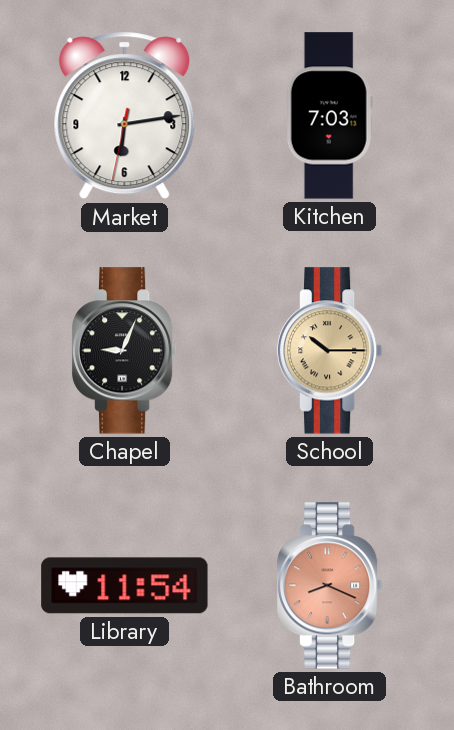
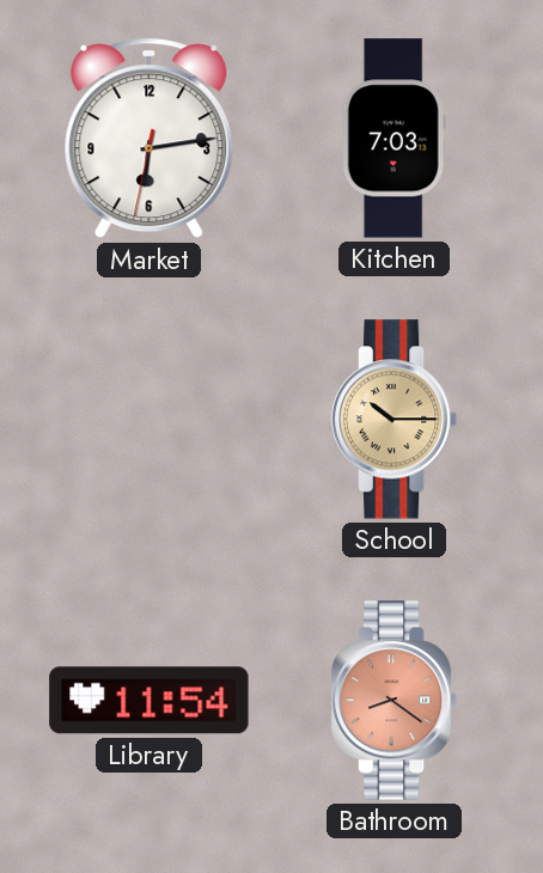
Chapel: 9:04 -> none
Bathroom: 8:19 -> 8:21
